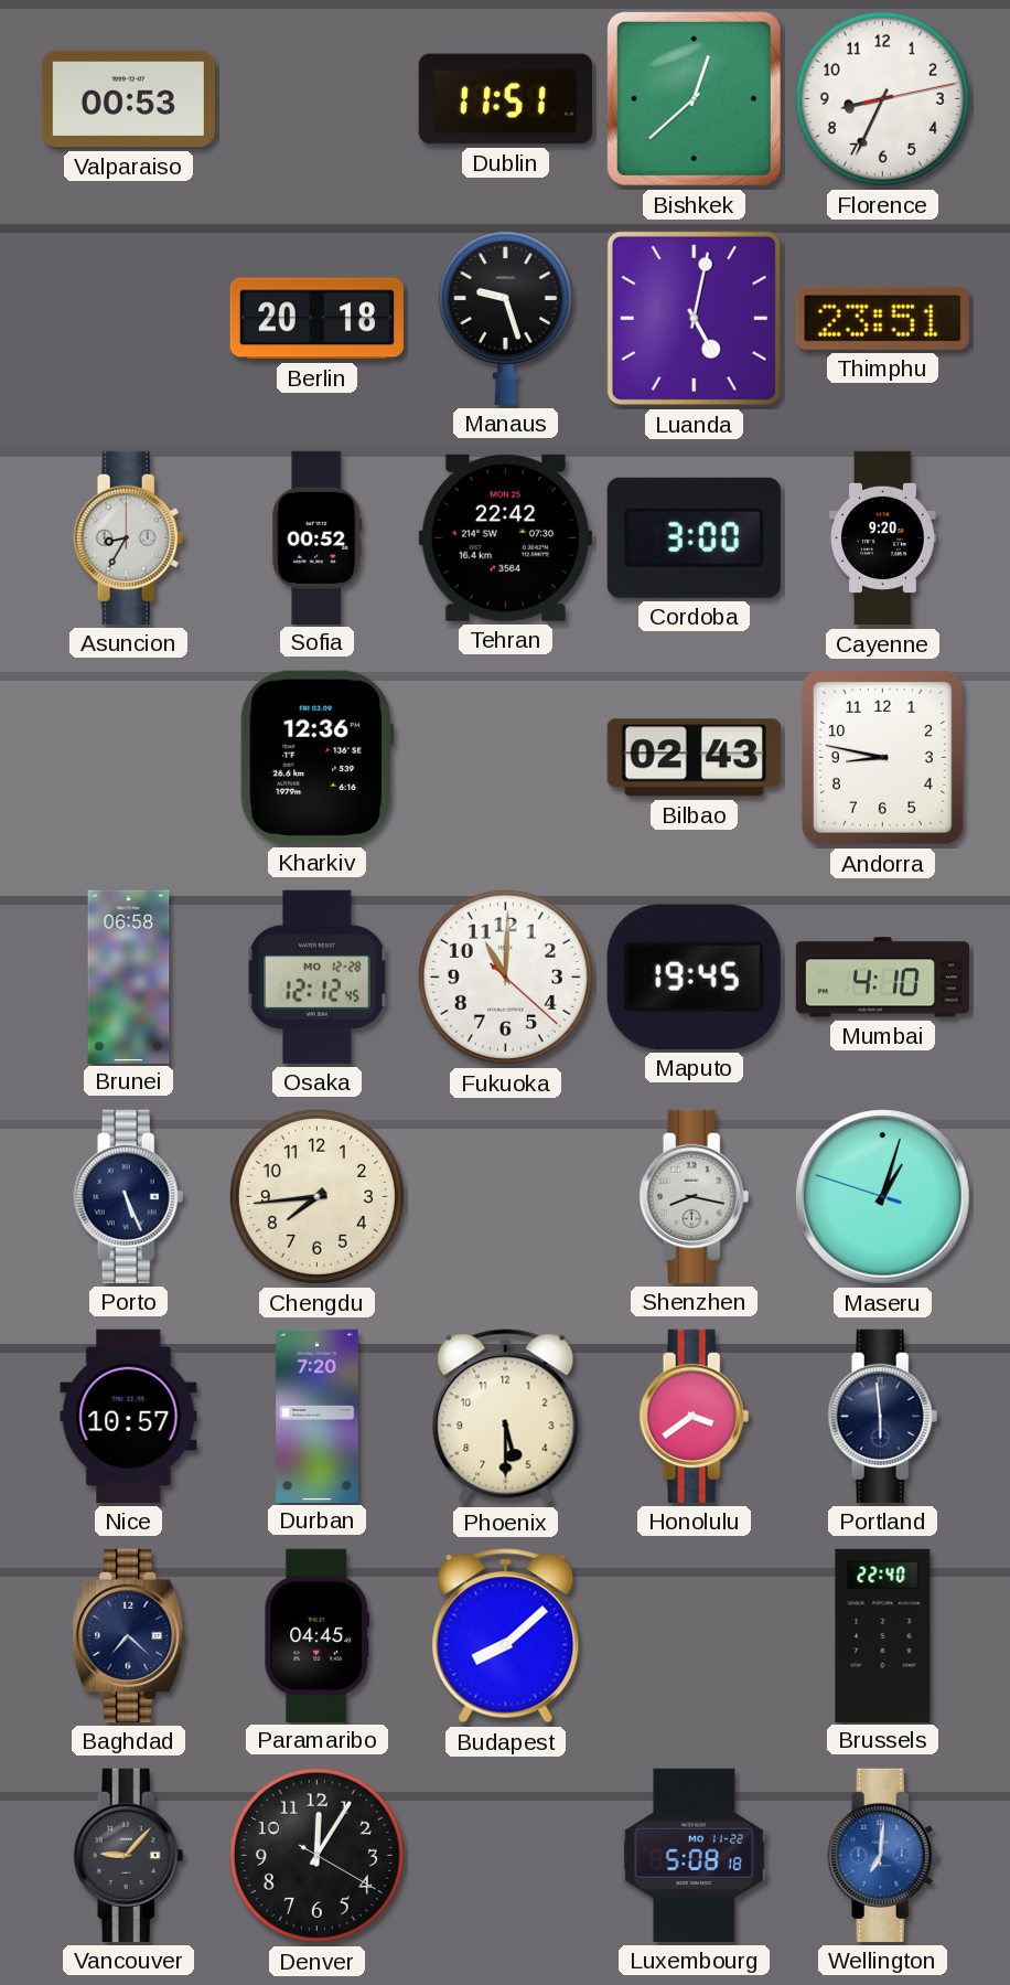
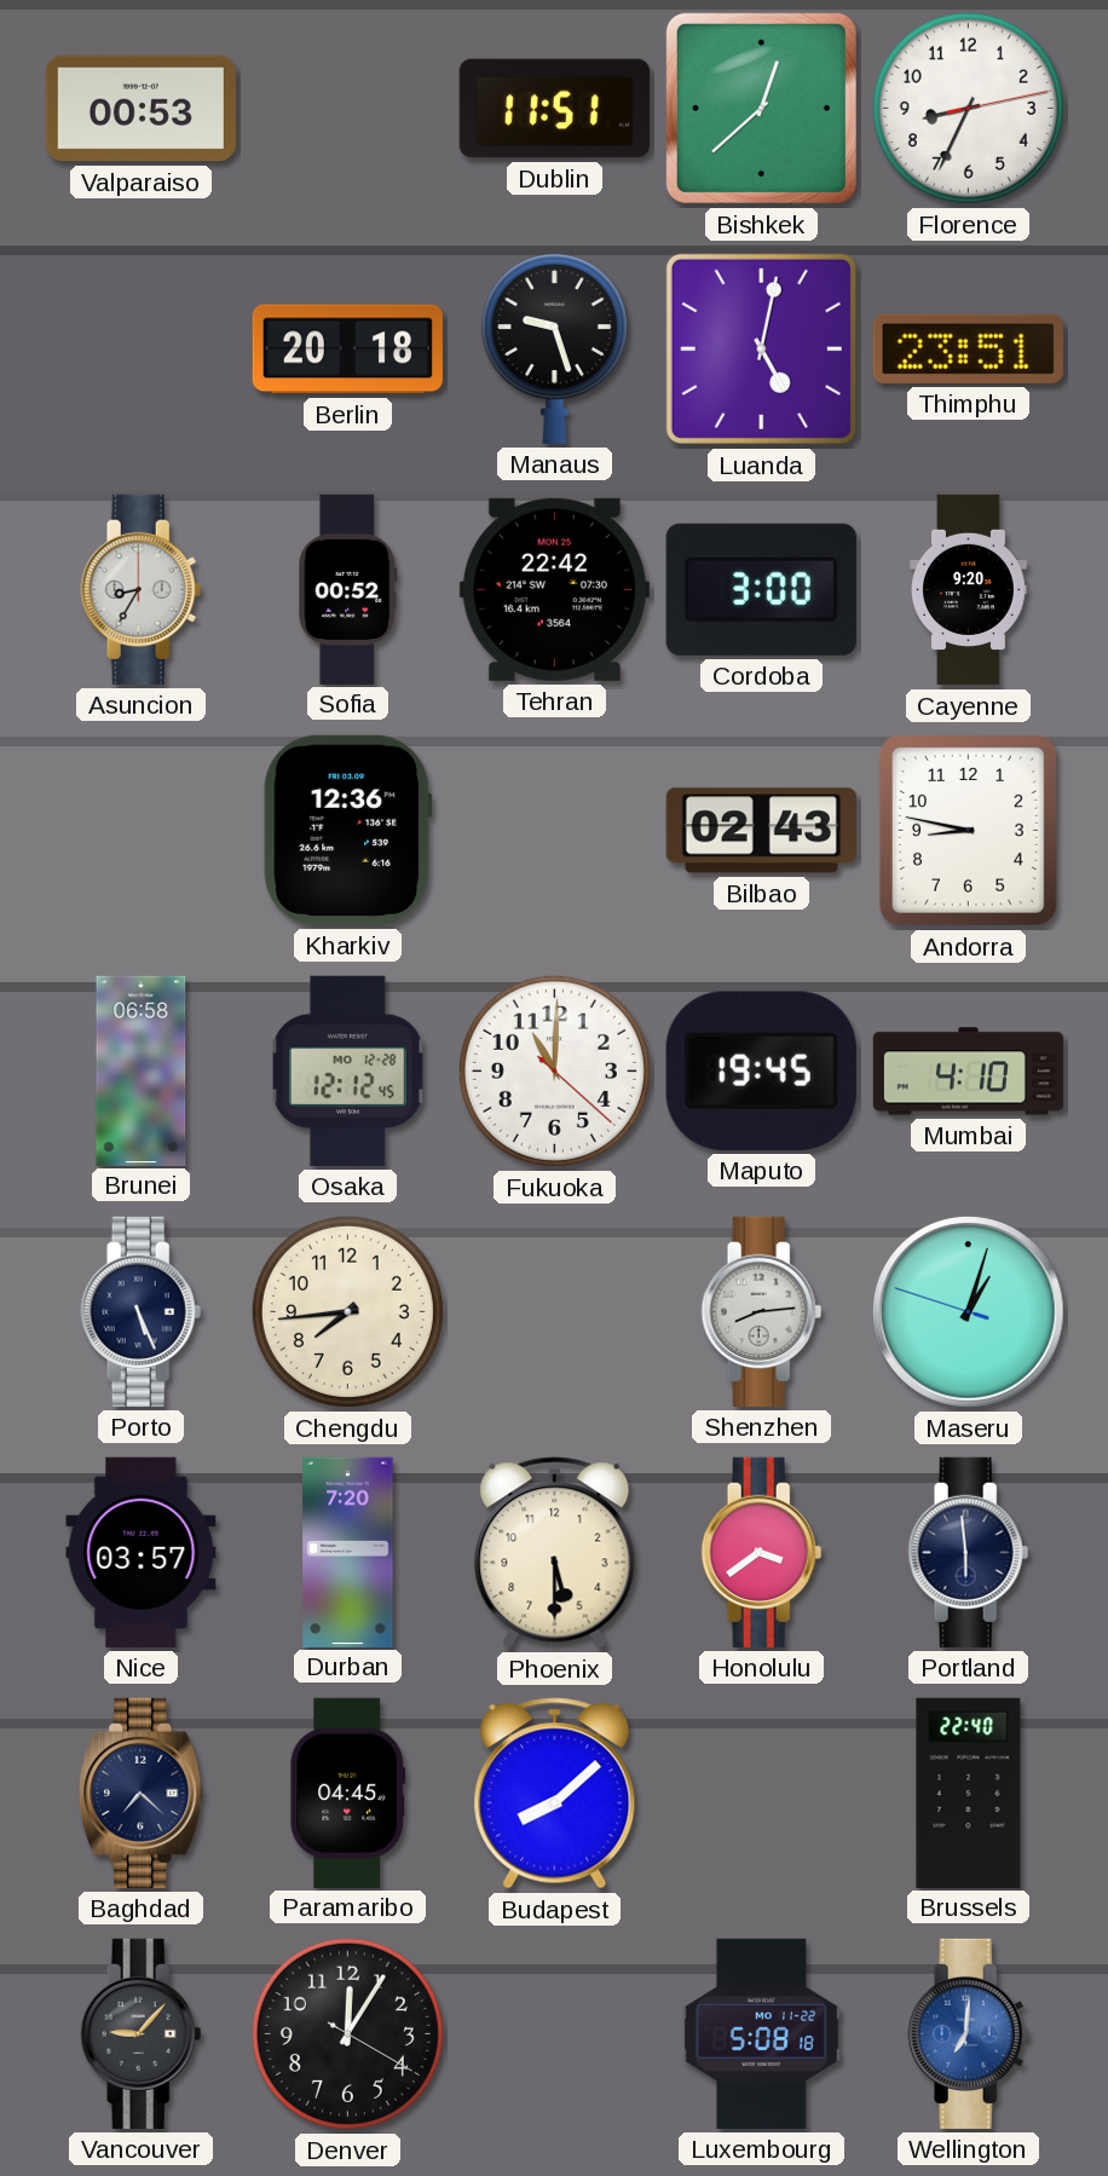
Shenzhen: 8:17 -> 8:14
Nice: 10:57 -> 03:57
